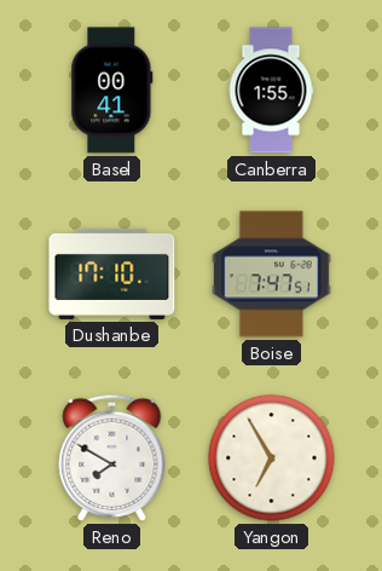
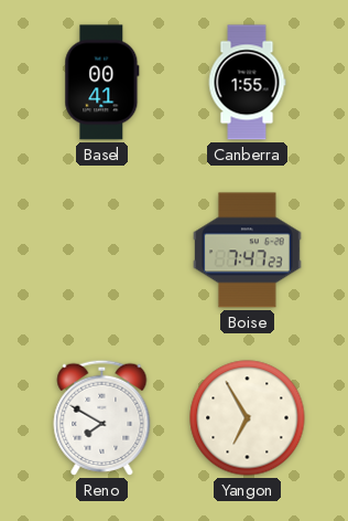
Dushanbe: 17:10 -> none
Boise: 7:47:51 -> 7:47:23
